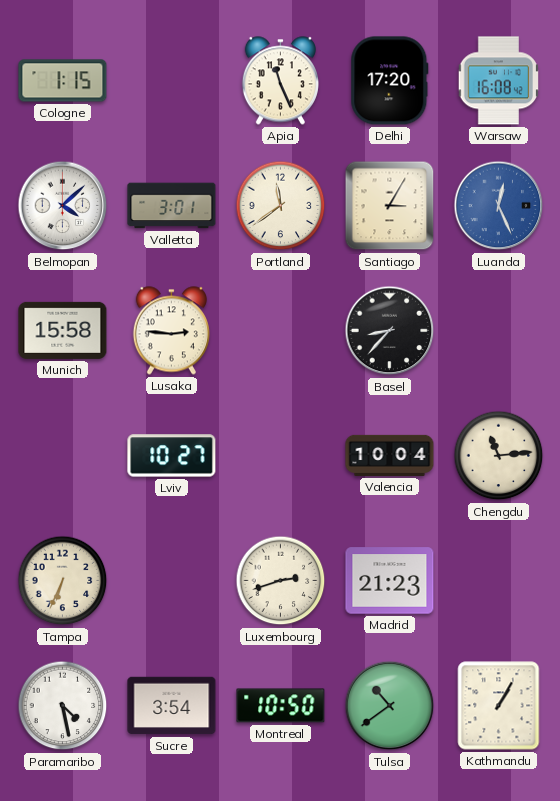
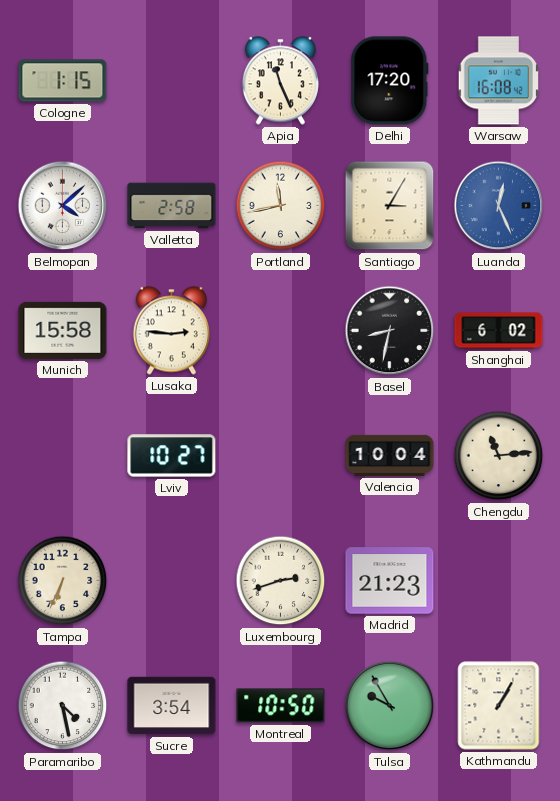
Valletta: 3:01 -> 2:58
Portland: 11:39 -> 11:43
Basel: 8:37 -> 8:32
Shanghai: none -> 6:02
Tulsa: 10:39 -> 9:55
